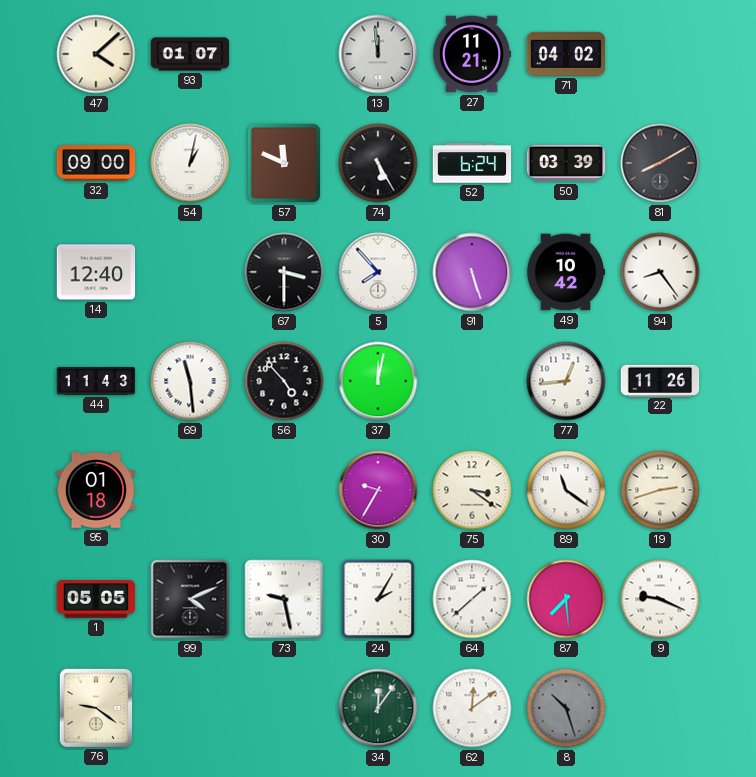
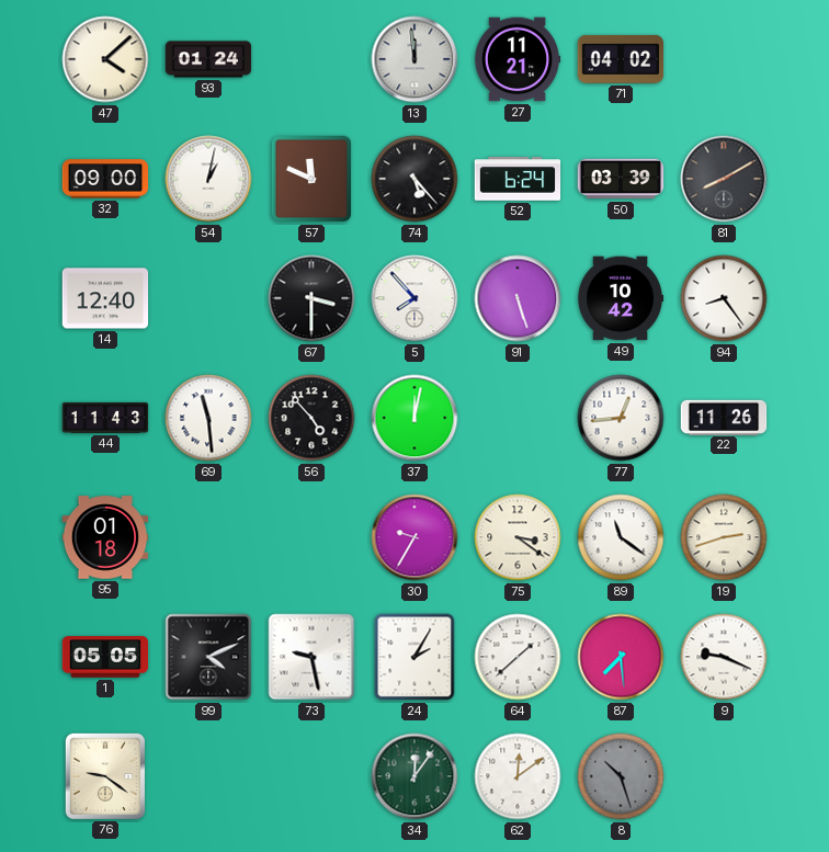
93: 01:07 -> 01:24
74: 5:25 -> 5:23
